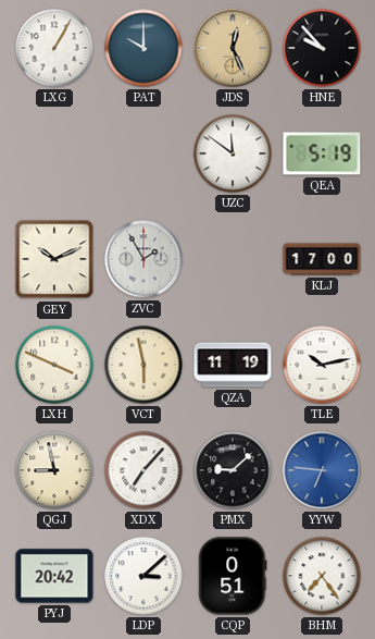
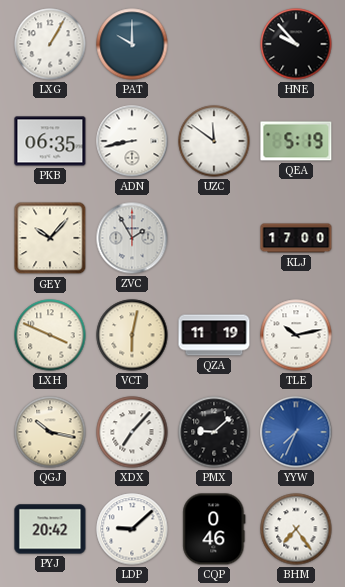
JDS: 12:26 -> none
PKB: none -> 06:35
ADN: none -> 8:43
GEY: 10:11 -> 10:07
VCT: 5:58 -> 6:02
QGJ: 8:58 -> 10:17
YYW: 6:46 -> 7:34
LDP: 3:08 -> 9:08
CQP: 0:51 -> 0:46
